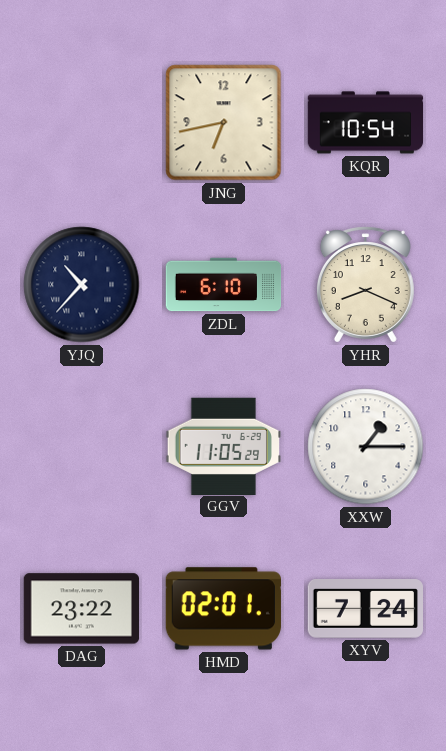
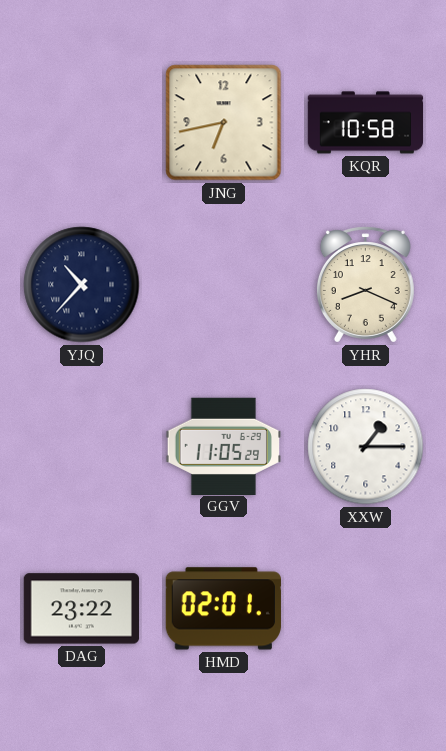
KQR: 10:54 -> 10:58
ZDL: 6:10 -> none
XYV: 7:24 -> none
